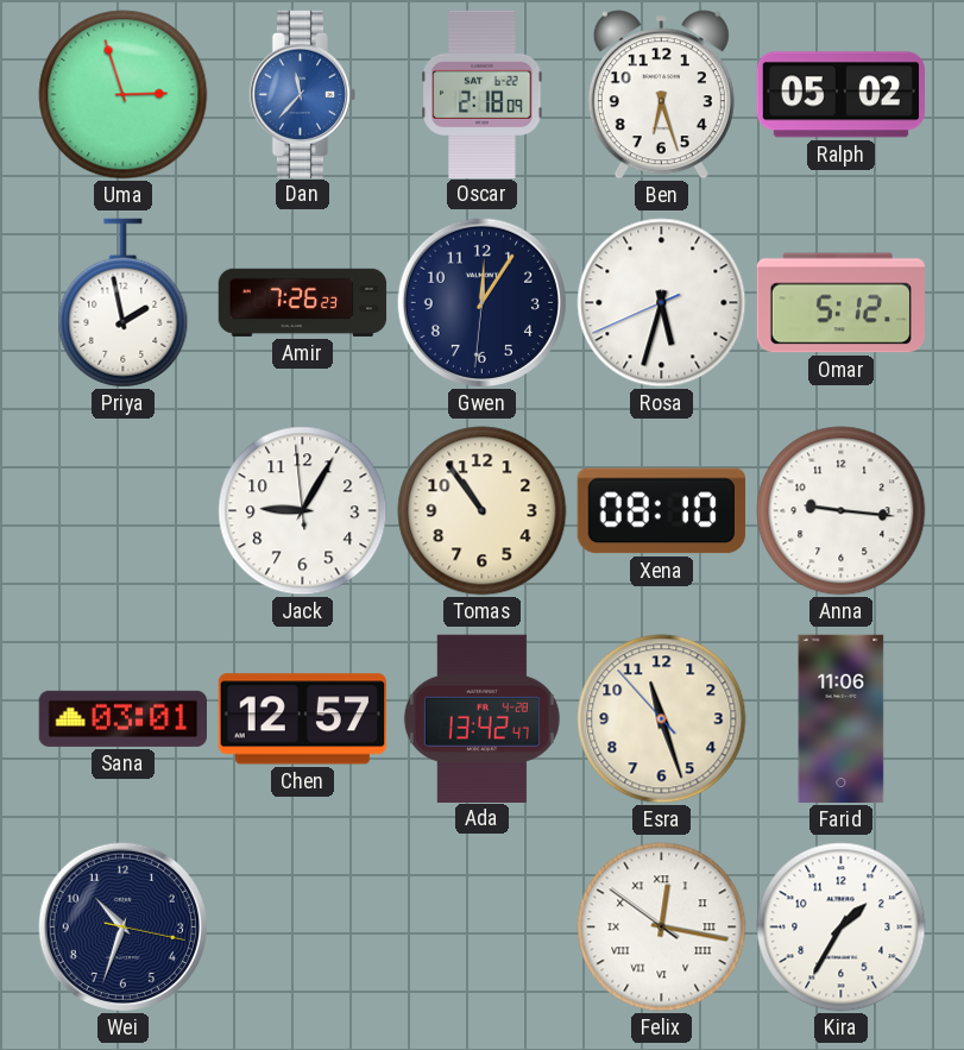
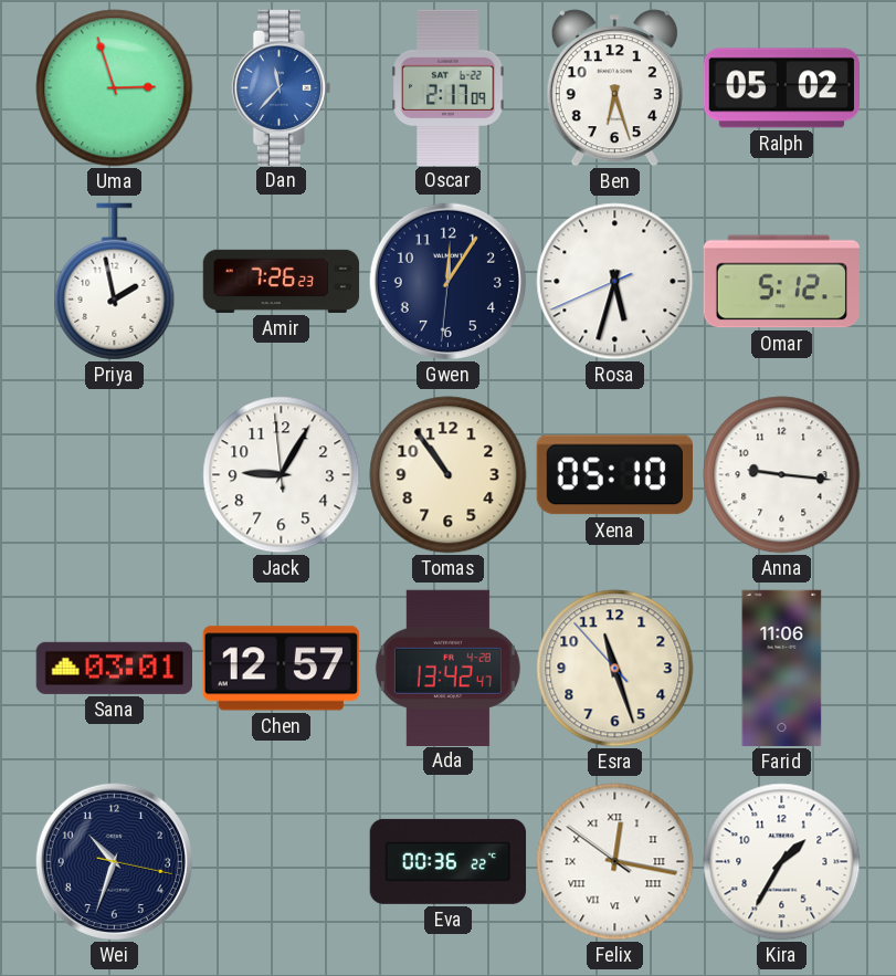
Oscar: 2:18 -> 2:17
Xena: 08:10 -> 05:10
Eva: none -> 00:36
